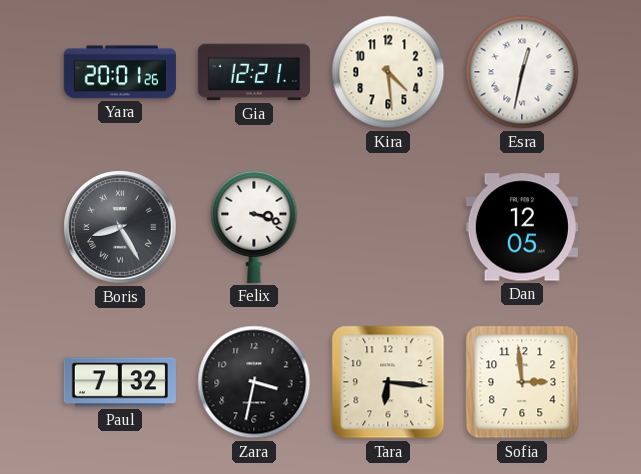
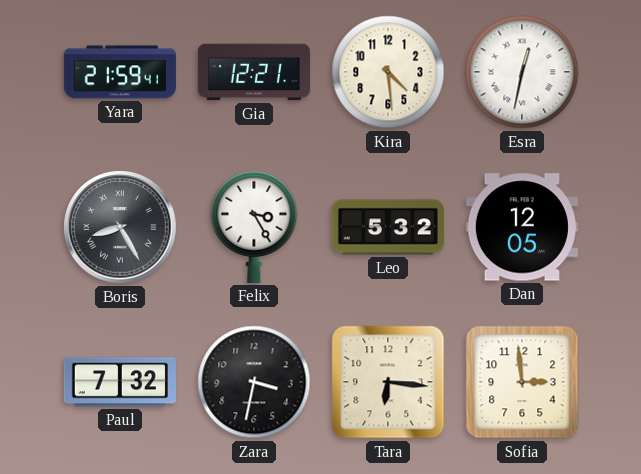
Yara: 20:01 -> 21:59
Felix: 3:18 -> 3:25
Leo: none -> 5:32
